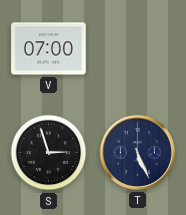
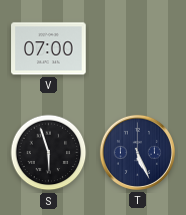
S: 2:57 -> 5:57
